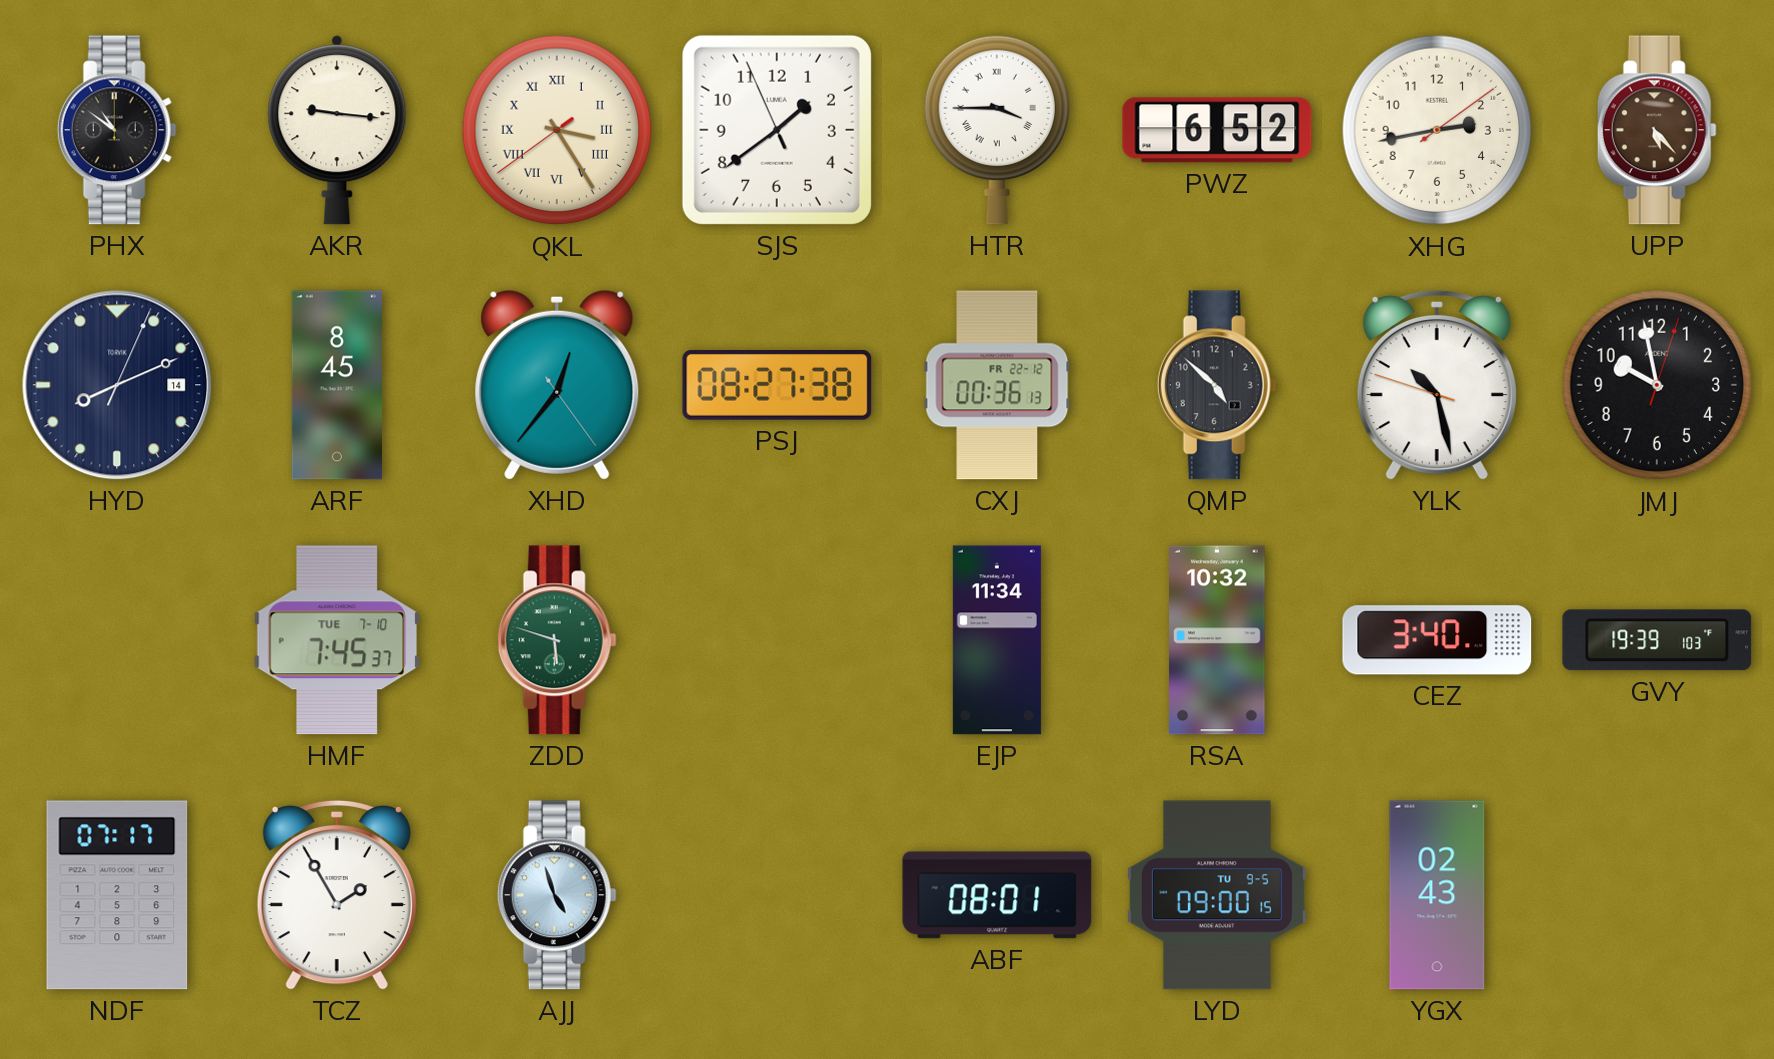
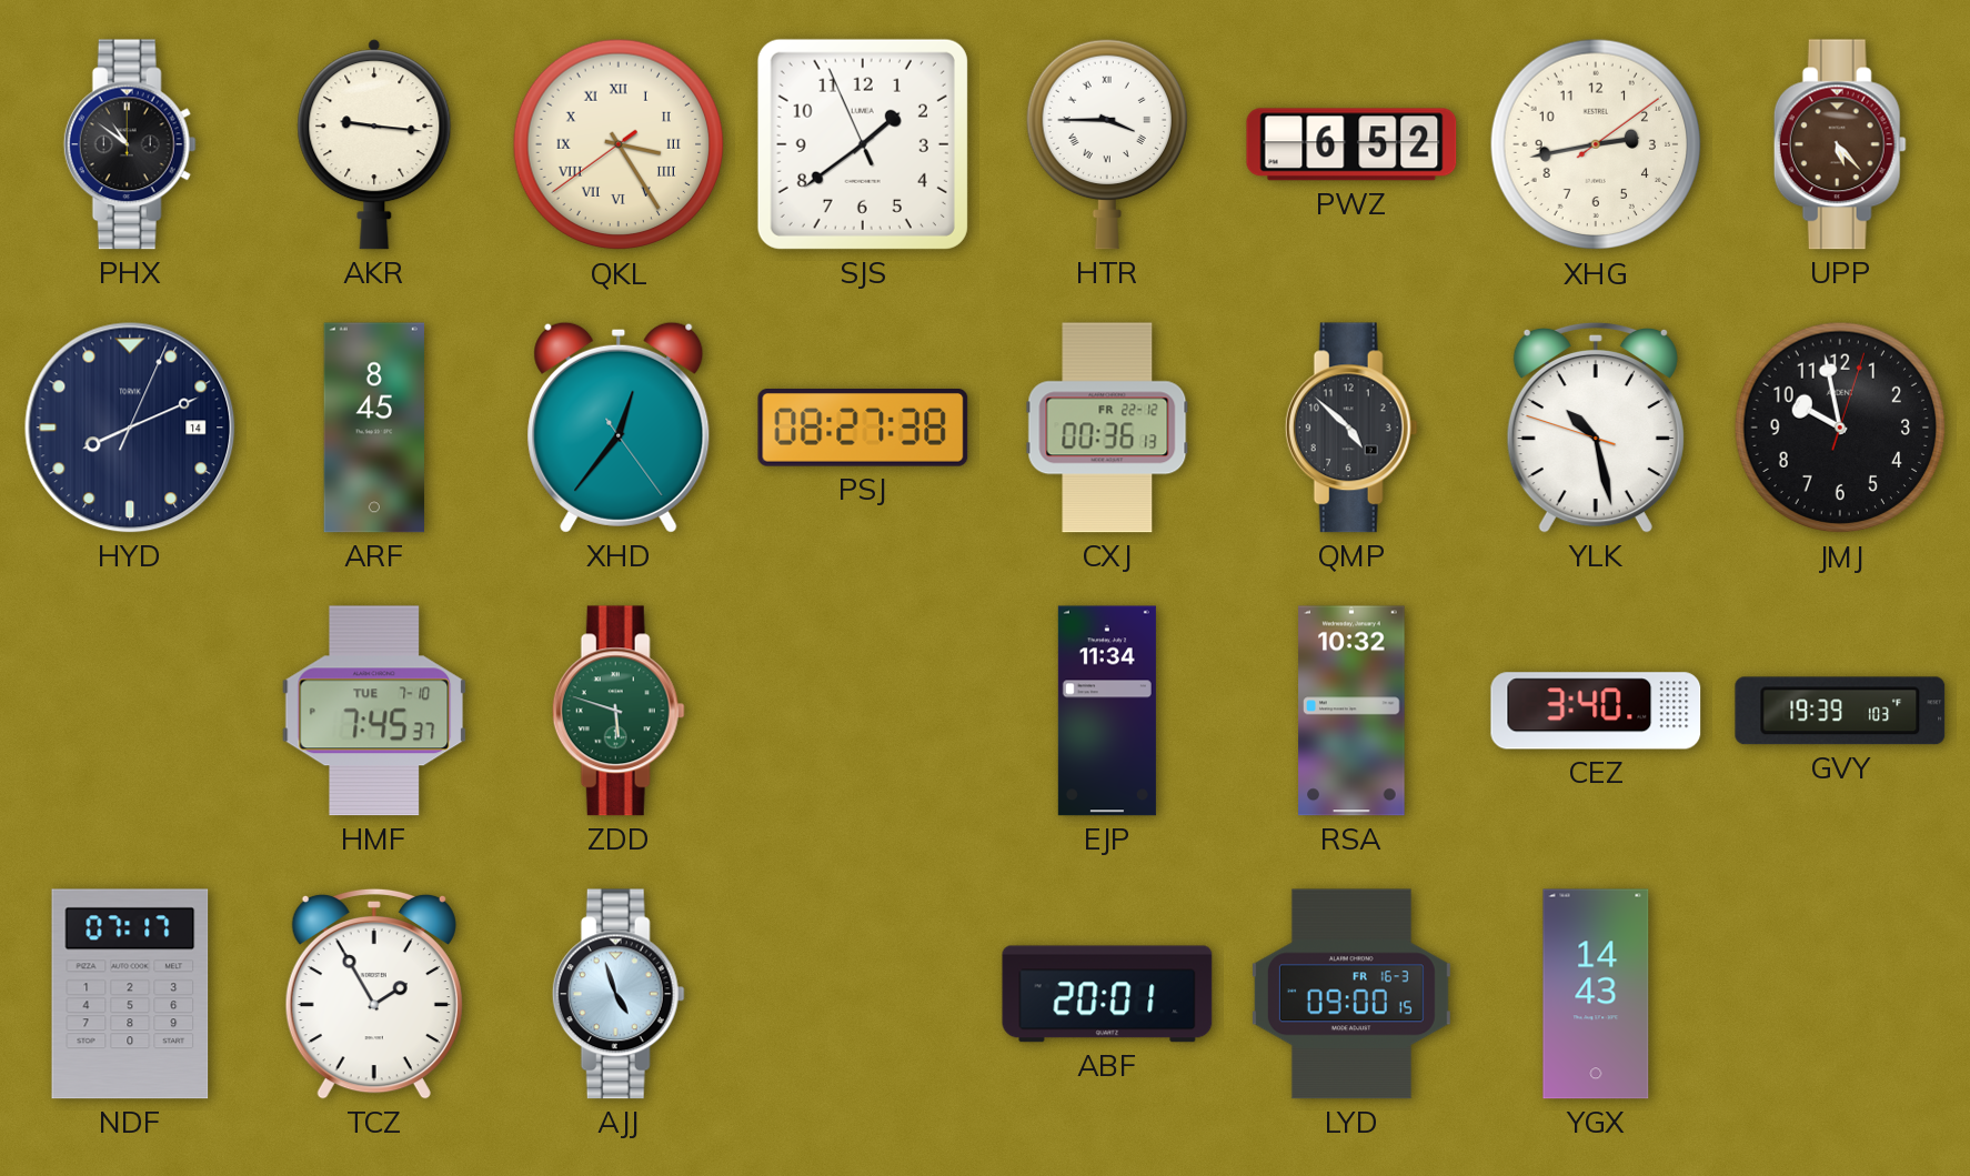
ABF: 08:01 -> 20:01
LYD date: TU 9-5 -> FR 16-3
YGX: 02:43 -> 14:43
